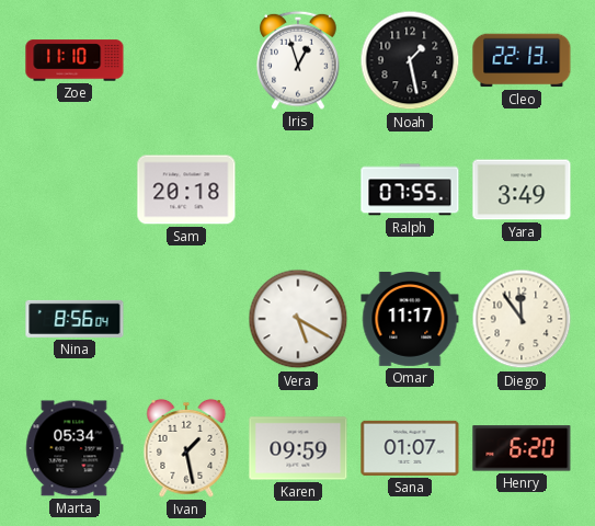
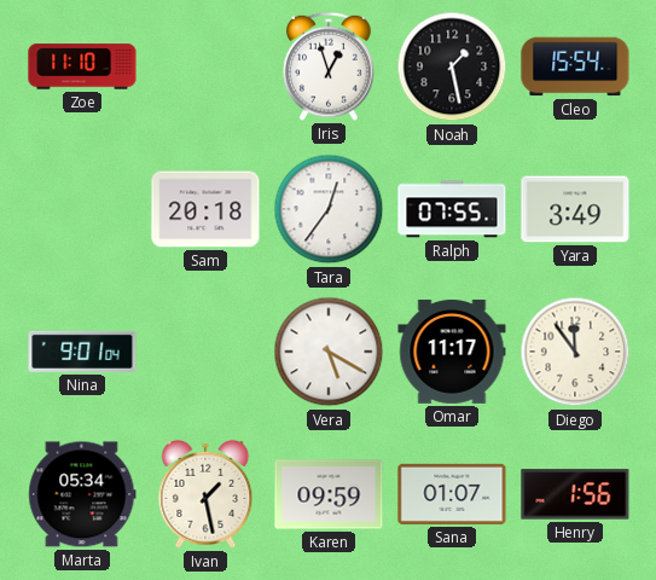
Cleo: 22:13 -> 15:54
Tara: none -> 12:36
Nina: 8:56 -> 9:01
Henry: 6:20 -> 1:56
